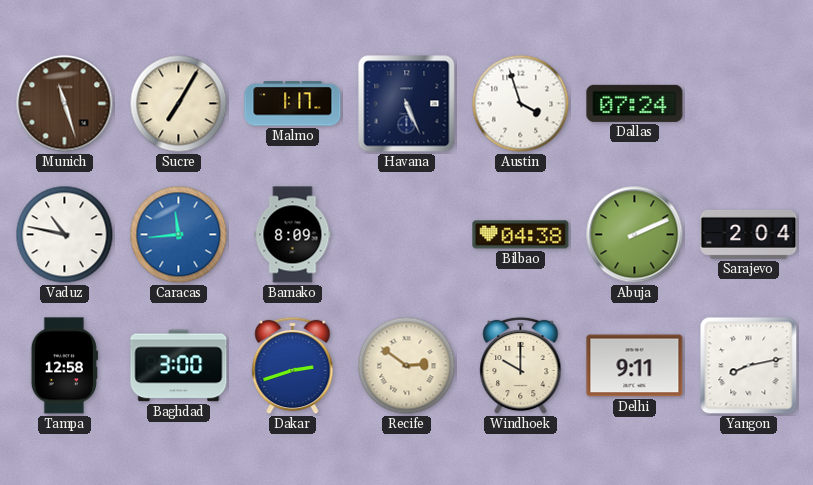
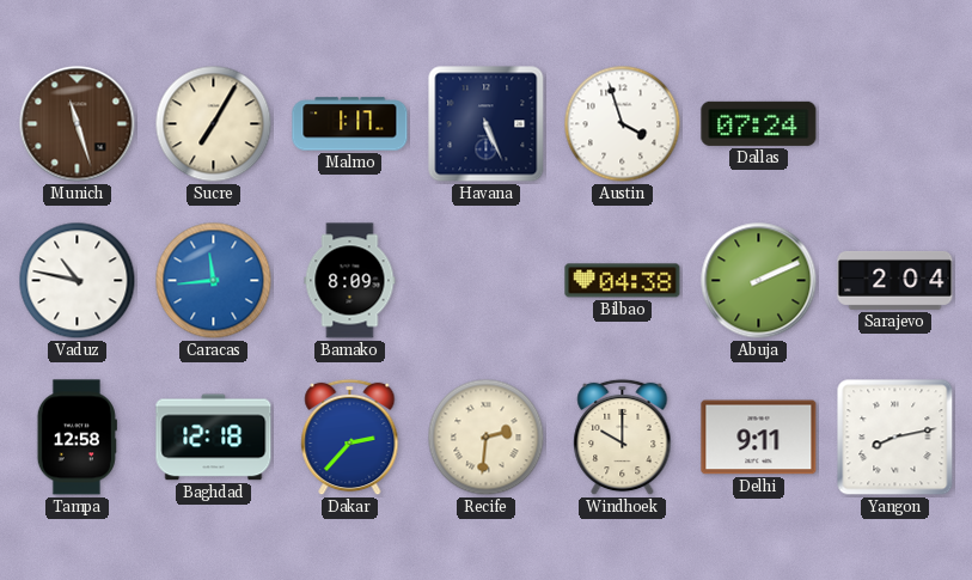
Baghdad: 3:00 -> 12:18
Dakar: 2:42 -> 2:37
Recife: 2:51 -> 2:31
